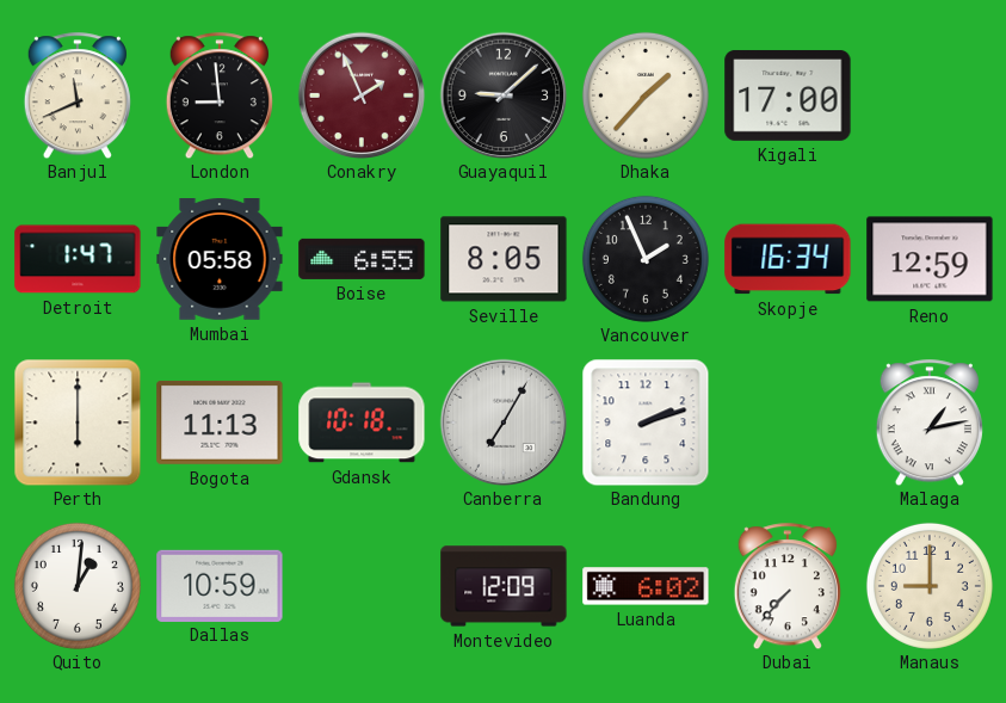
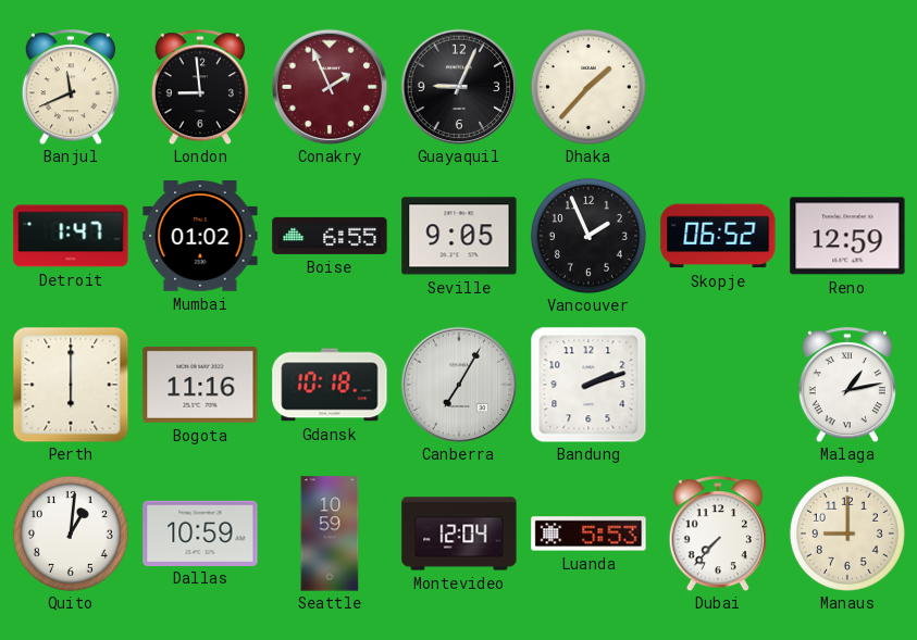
Guayaquil: 9:08 -> 9:04
Kigali: 17:00 -> none
Mumbai: 05:58 -> 01:02
Seville: 8:05 -> 9:05
Skopje: 16:34 -> 06:52
Bogota: 11:13 -> 11:16
Seattle: none -> 10:59
Montevideo: 12:09 -> 12:04
Luanda: 6:02 -> 5:53
